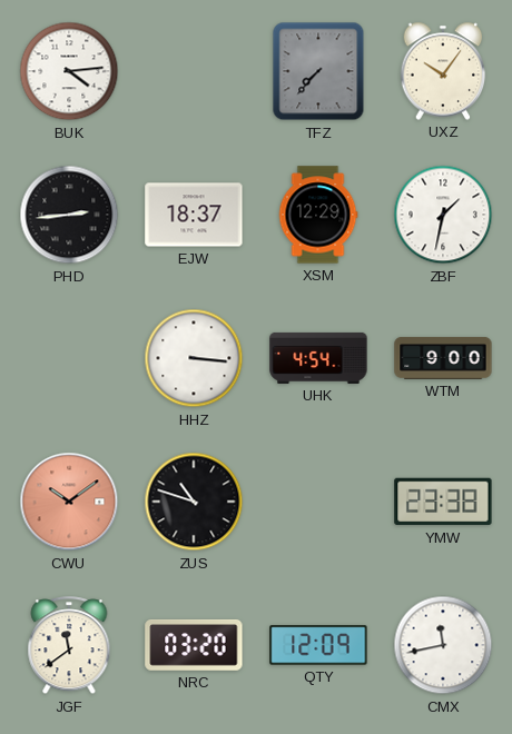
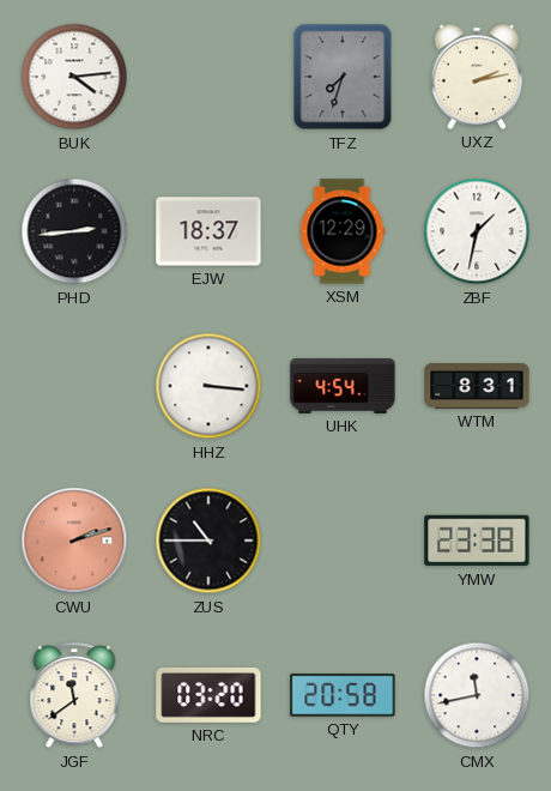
TFZ: 7:37 -> 7:33
UXZ: 10:06 -> 2:13
WTM: 9:00 -> 8:31
CWU: 10:09 -> 2:12
ZUS: 10:48 -> 10:45
QTY: 12:09 -> 20:58
